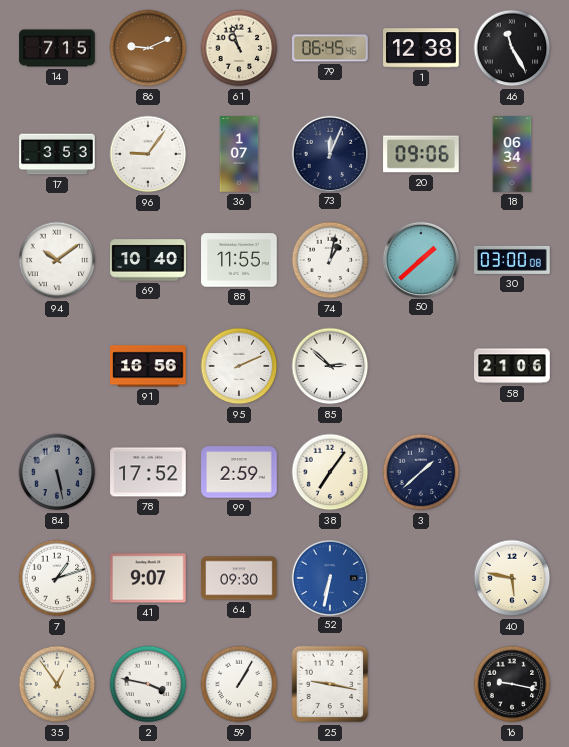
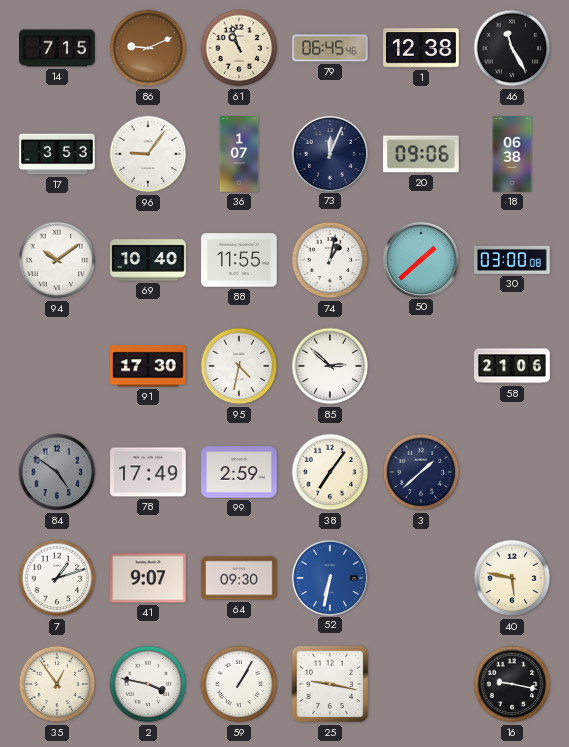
18: 06:34 -> 06:38
91: 16:56 -> 17:30
95: 2:11 -> 4:32
84: 5:28 -> 4:51
78: 17:52 -> 17:49
